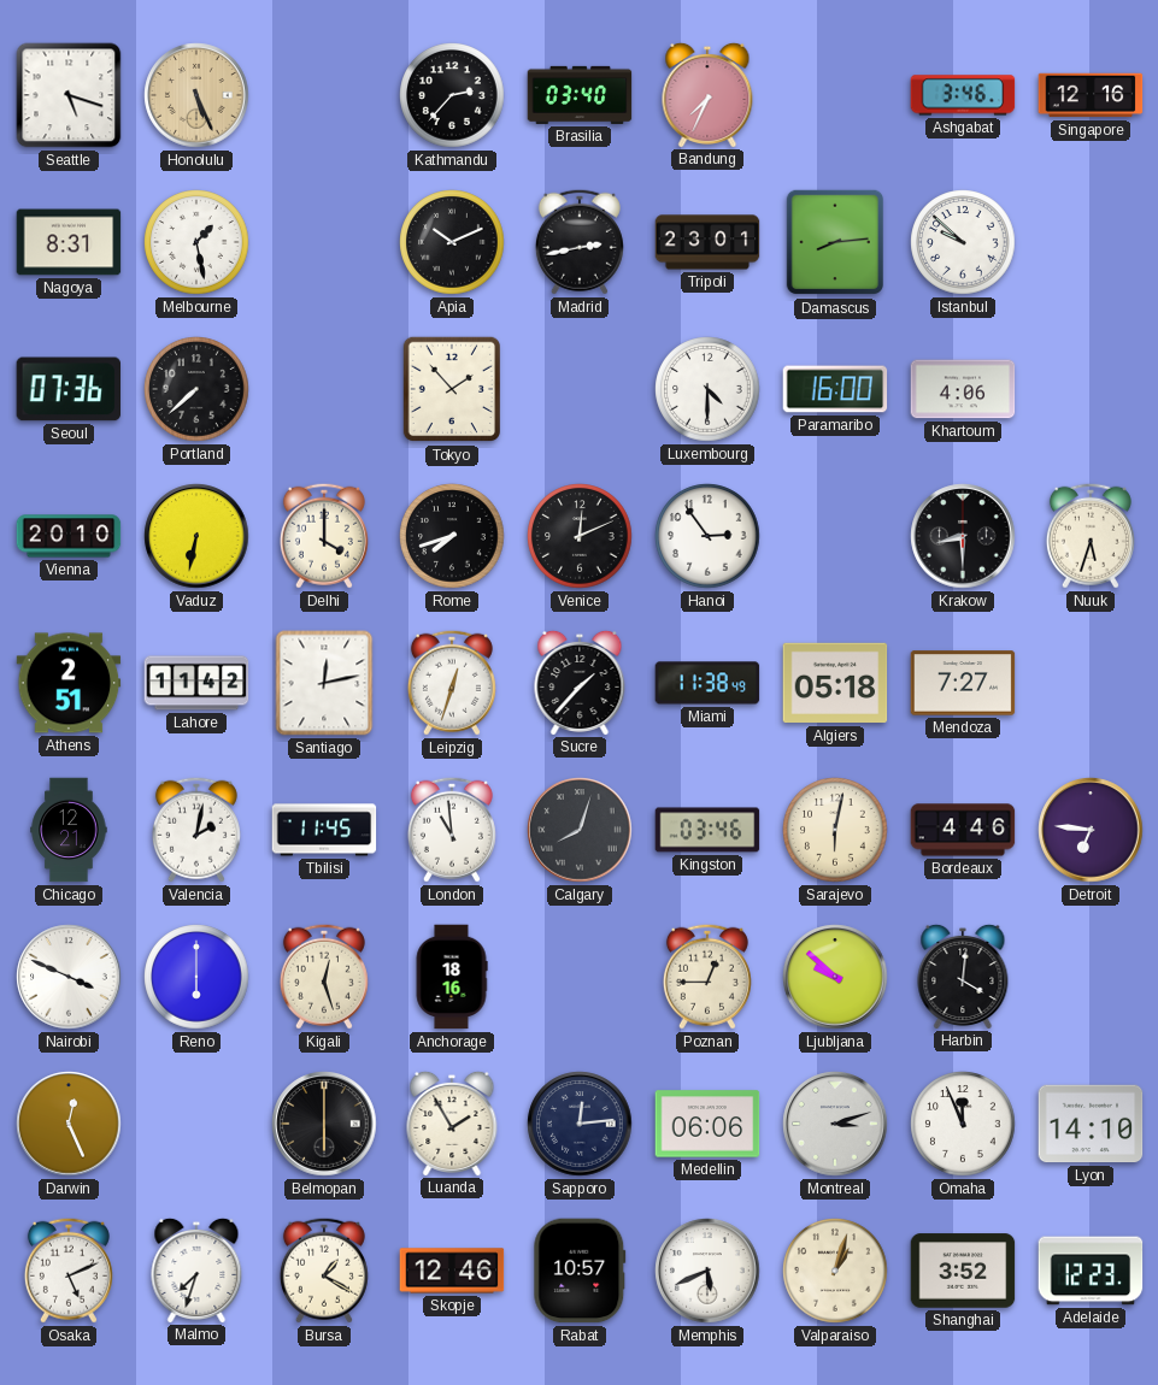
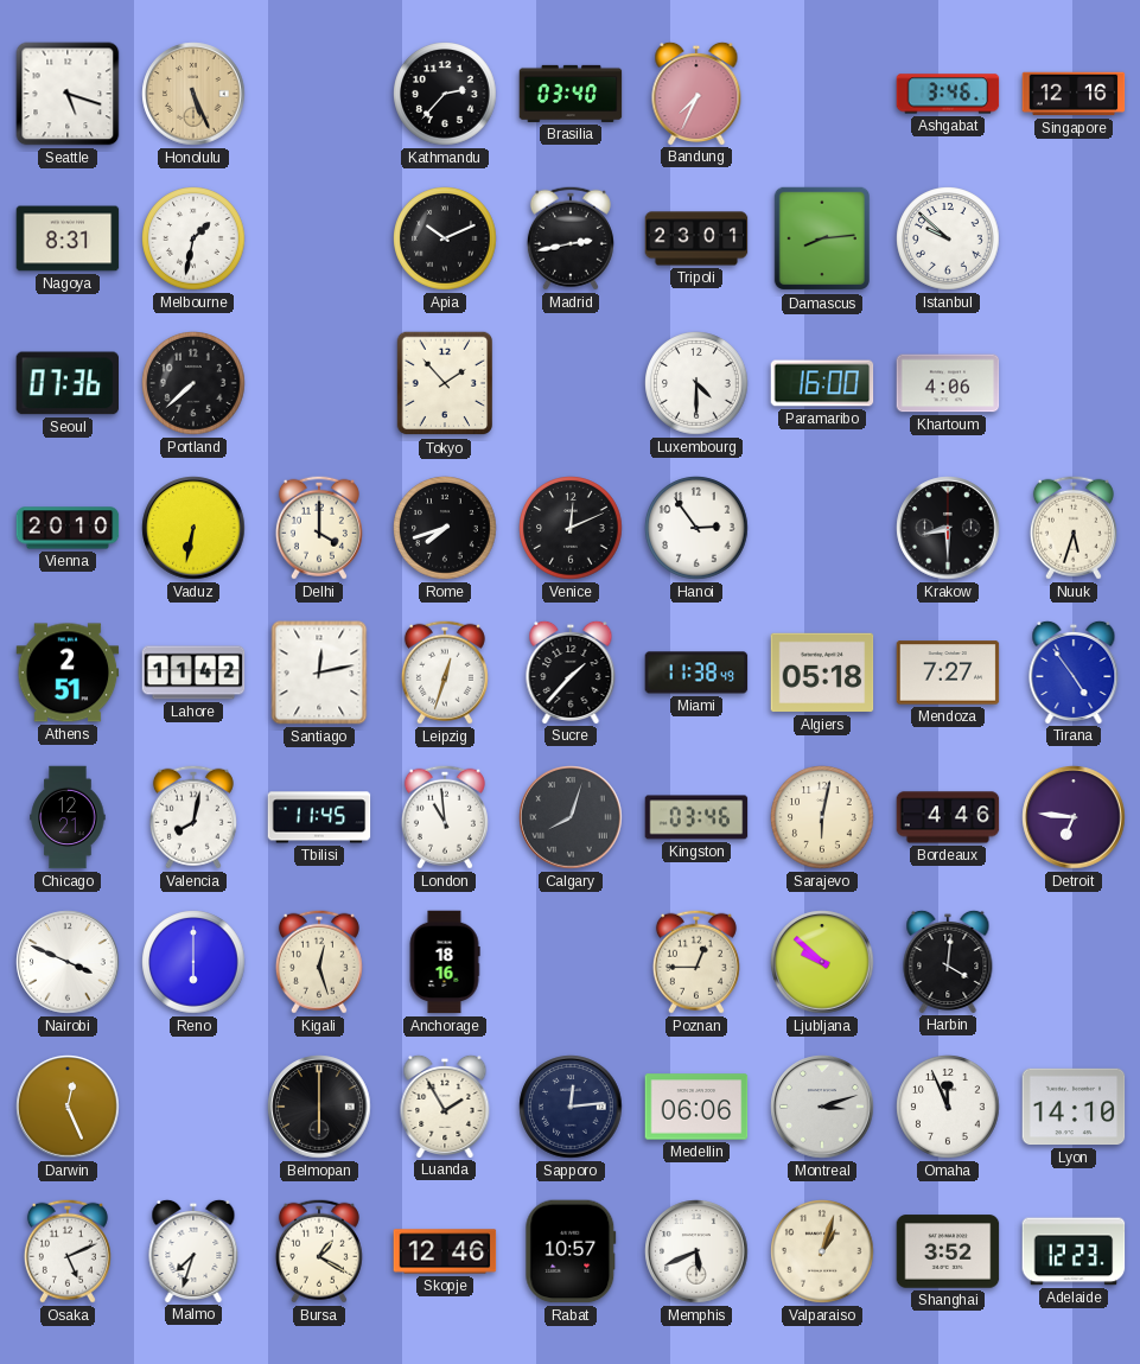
Melbourne: 1:28 -> 1:32
Tirana: none -> 4:54
Valencia: 2:02 -> 8:02
